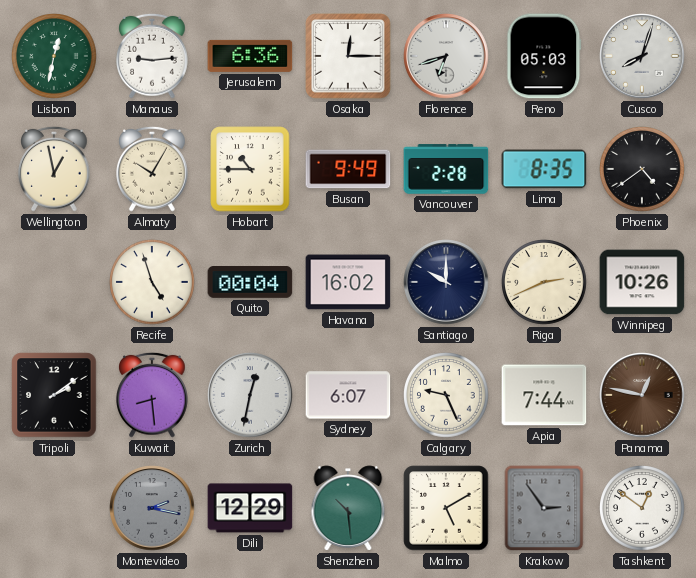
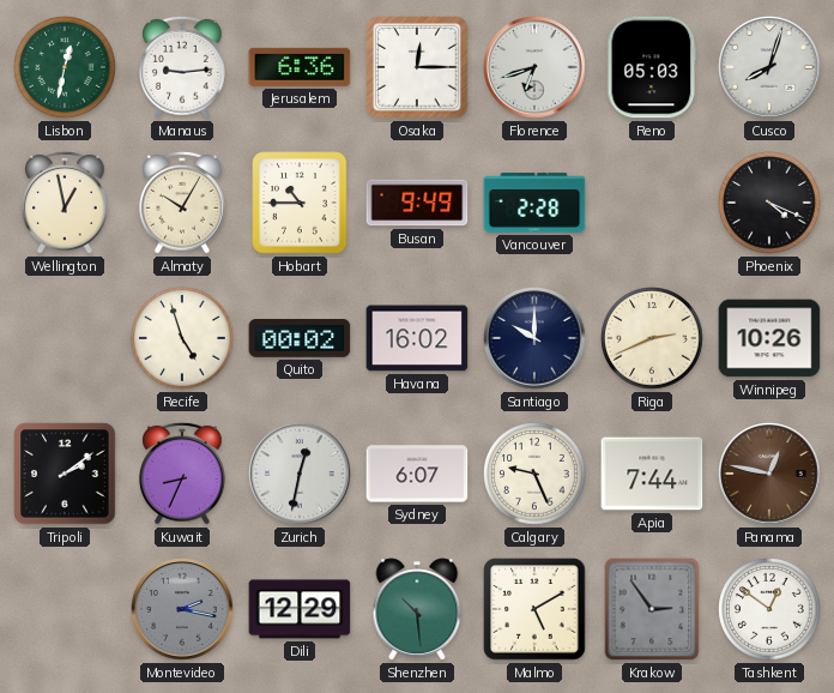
Lima: 8:35 -> none
Phoenix: 4:39 -> 4:19
Quito: 00:04 -> 00:02
Kuwait: 8:29 -> 8:34
